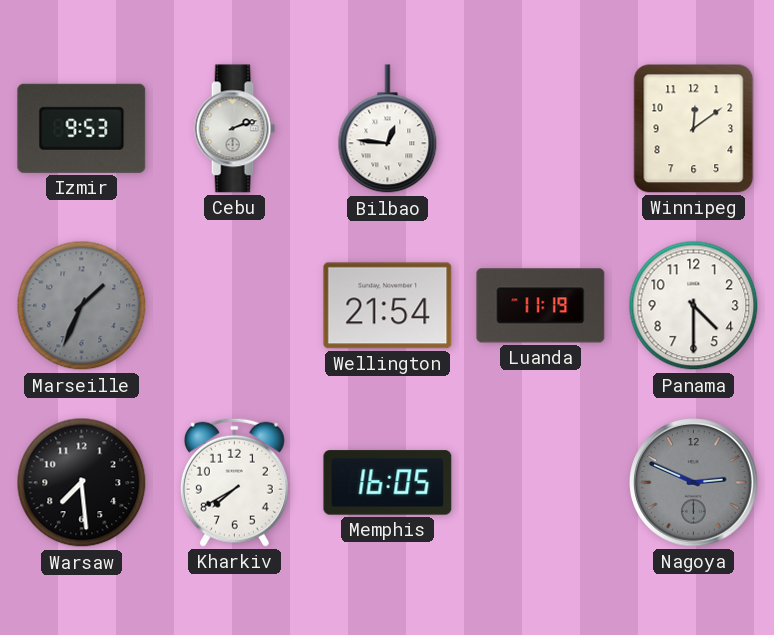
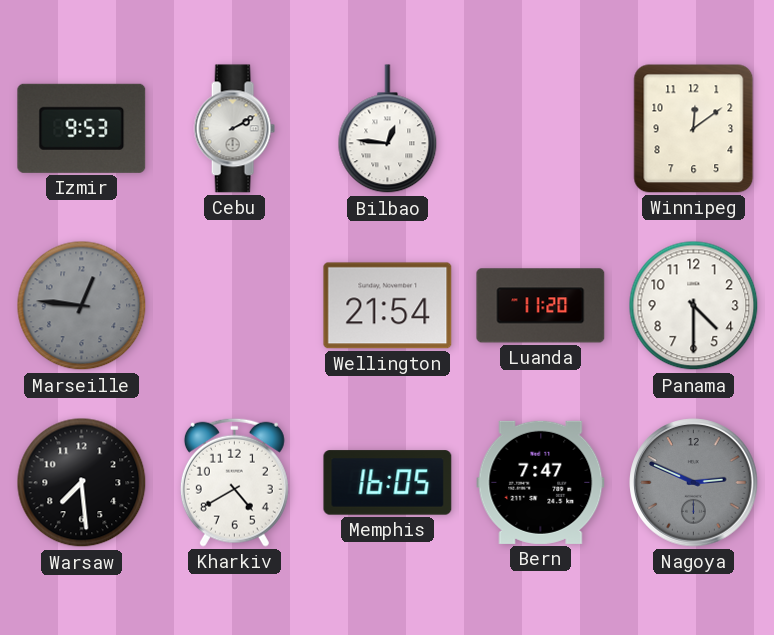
Cebu: 2:12 -> 2:10
Marseille: 1:34 -> 12:46
Luanda: 11:19 -> 11:20
Kharkiv: 7:40 -> 4:40
Bern: none -> 7:47
